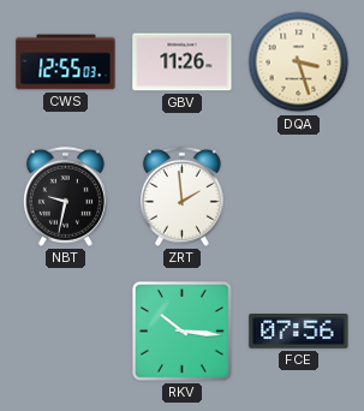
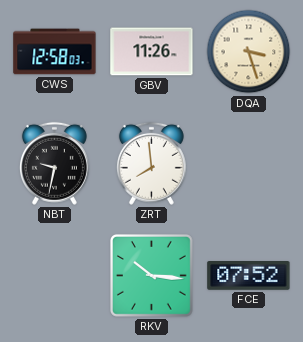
CWS: 12:55 -> 12:58
ZRT: 1:59 -> 7:59
FCE: 07:56 -> 07:52
